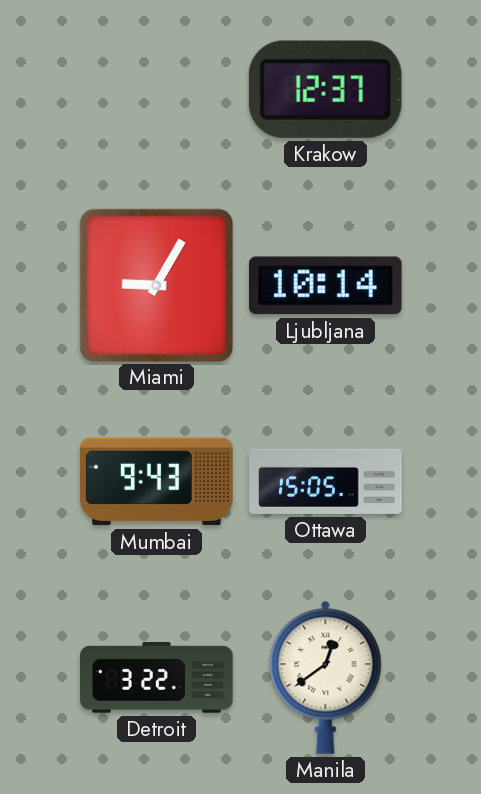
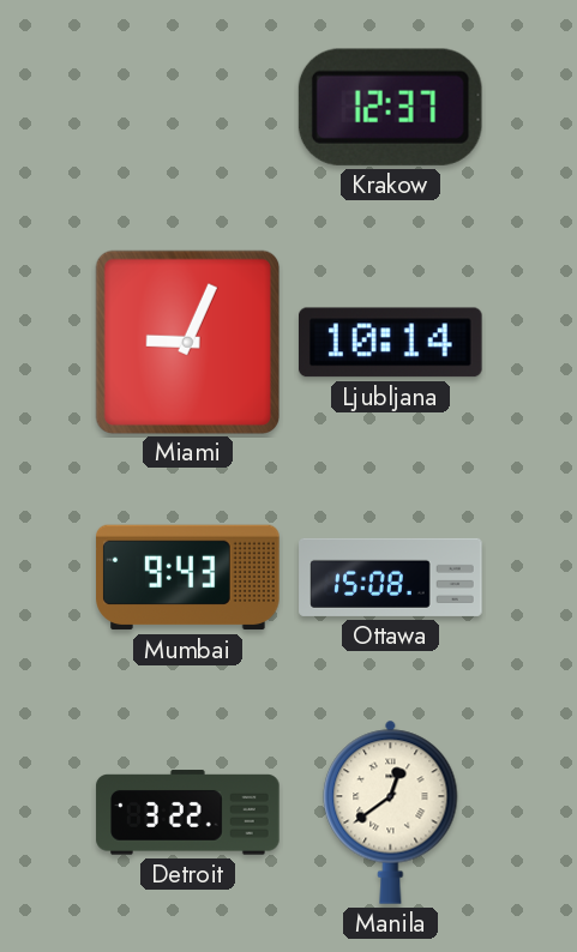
Miami: 9:05 -> 9:04
Ottawa: 15:05 -> 15:08
